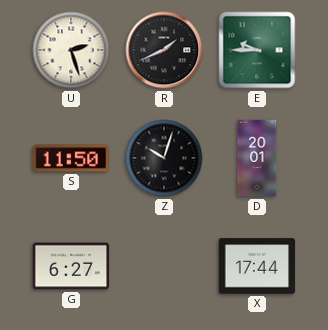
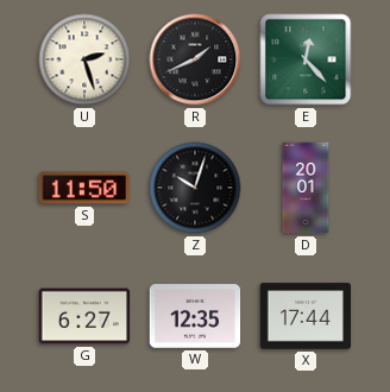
E: 9:45 -> 12:23
W: none -> 12:35
